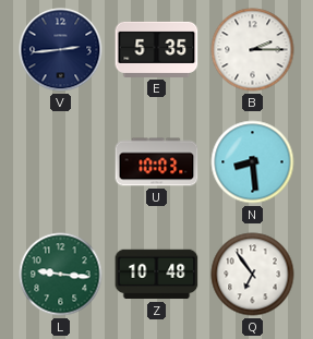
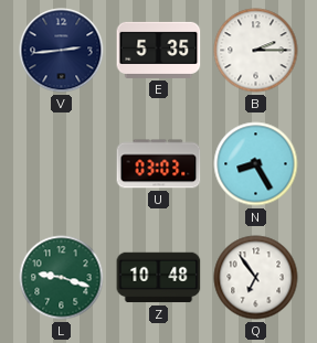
U: 10:03 -> 03:03
N: 8:29 -> 8:25
L: 9:16 -> 9:18
